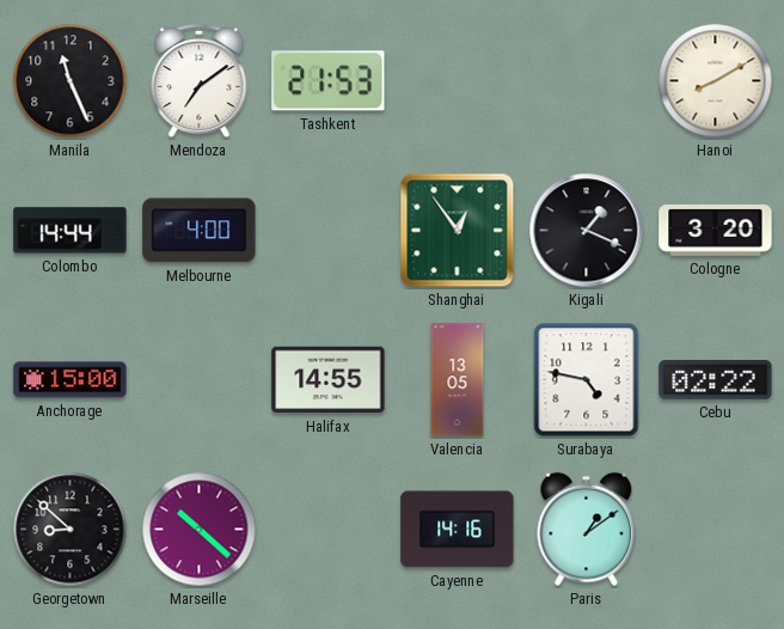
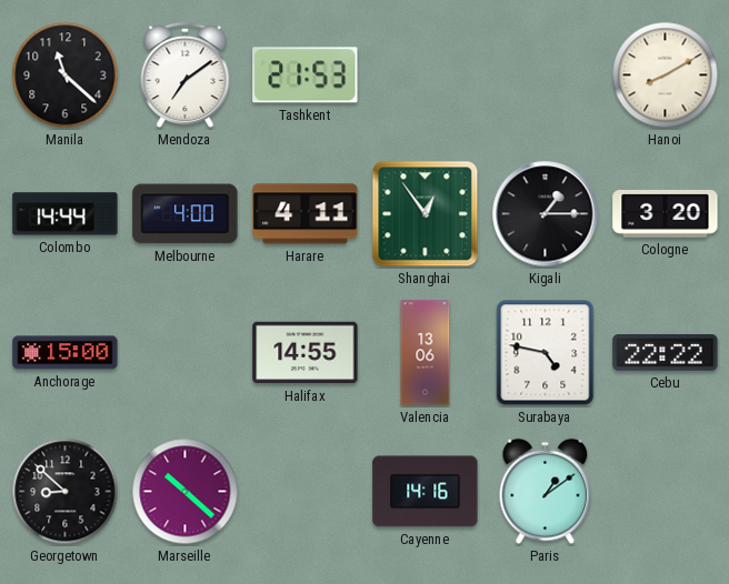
Manila: 11:26 -> 11:22
Harare: none -> 4:11
Kigali: 1:19 -> 1:15
Valencia: 13:05 -> 13:06
Cebu: 02:22 -> 22:22
